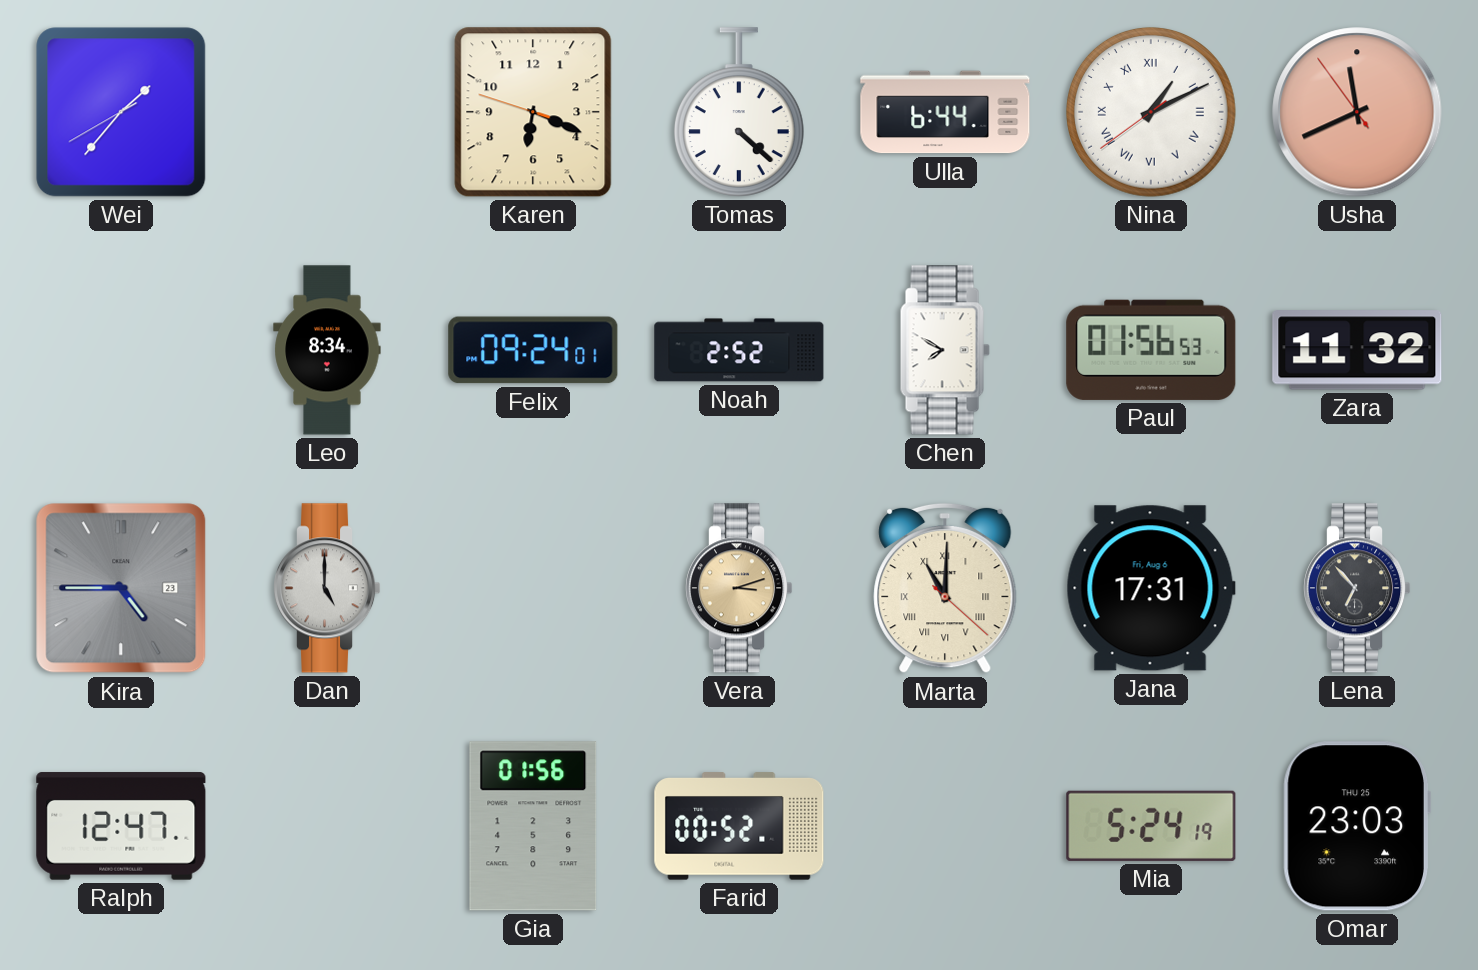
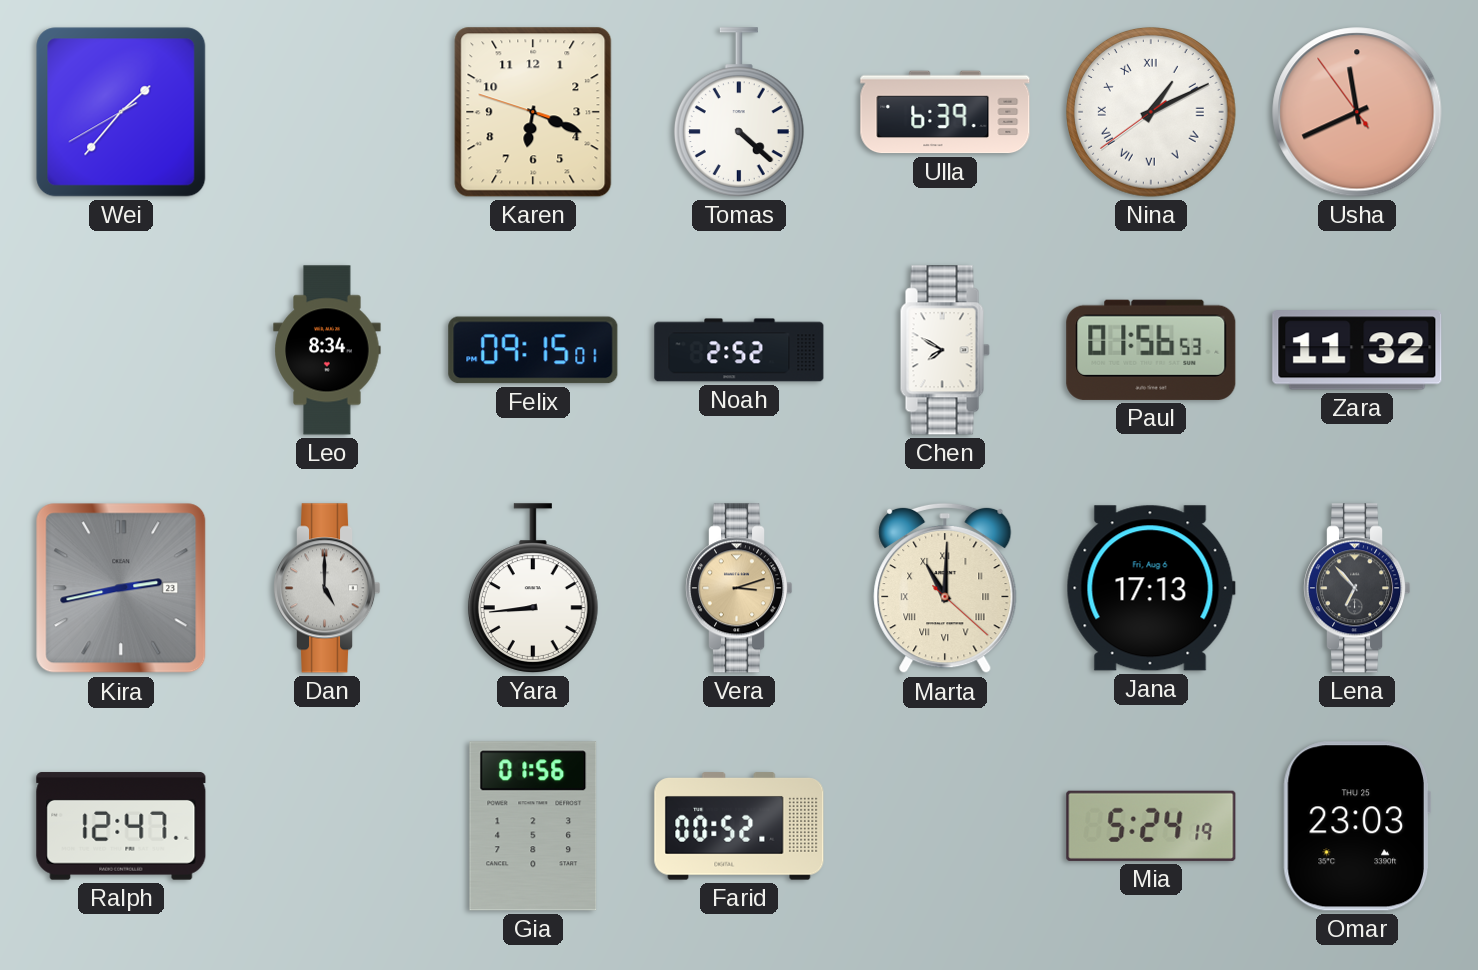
Ulla: 6:44 -> 6:39
Felix: 09:24 -> 09:15
Kira: 4:45 -> 2:43
Yara: none -> 8:44
Jana: 17:31 -> 17:13
